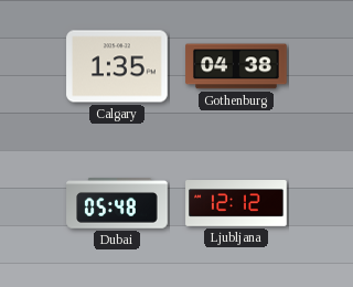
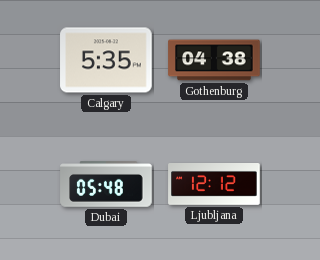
Calgary: 1:35 -> 5:35
